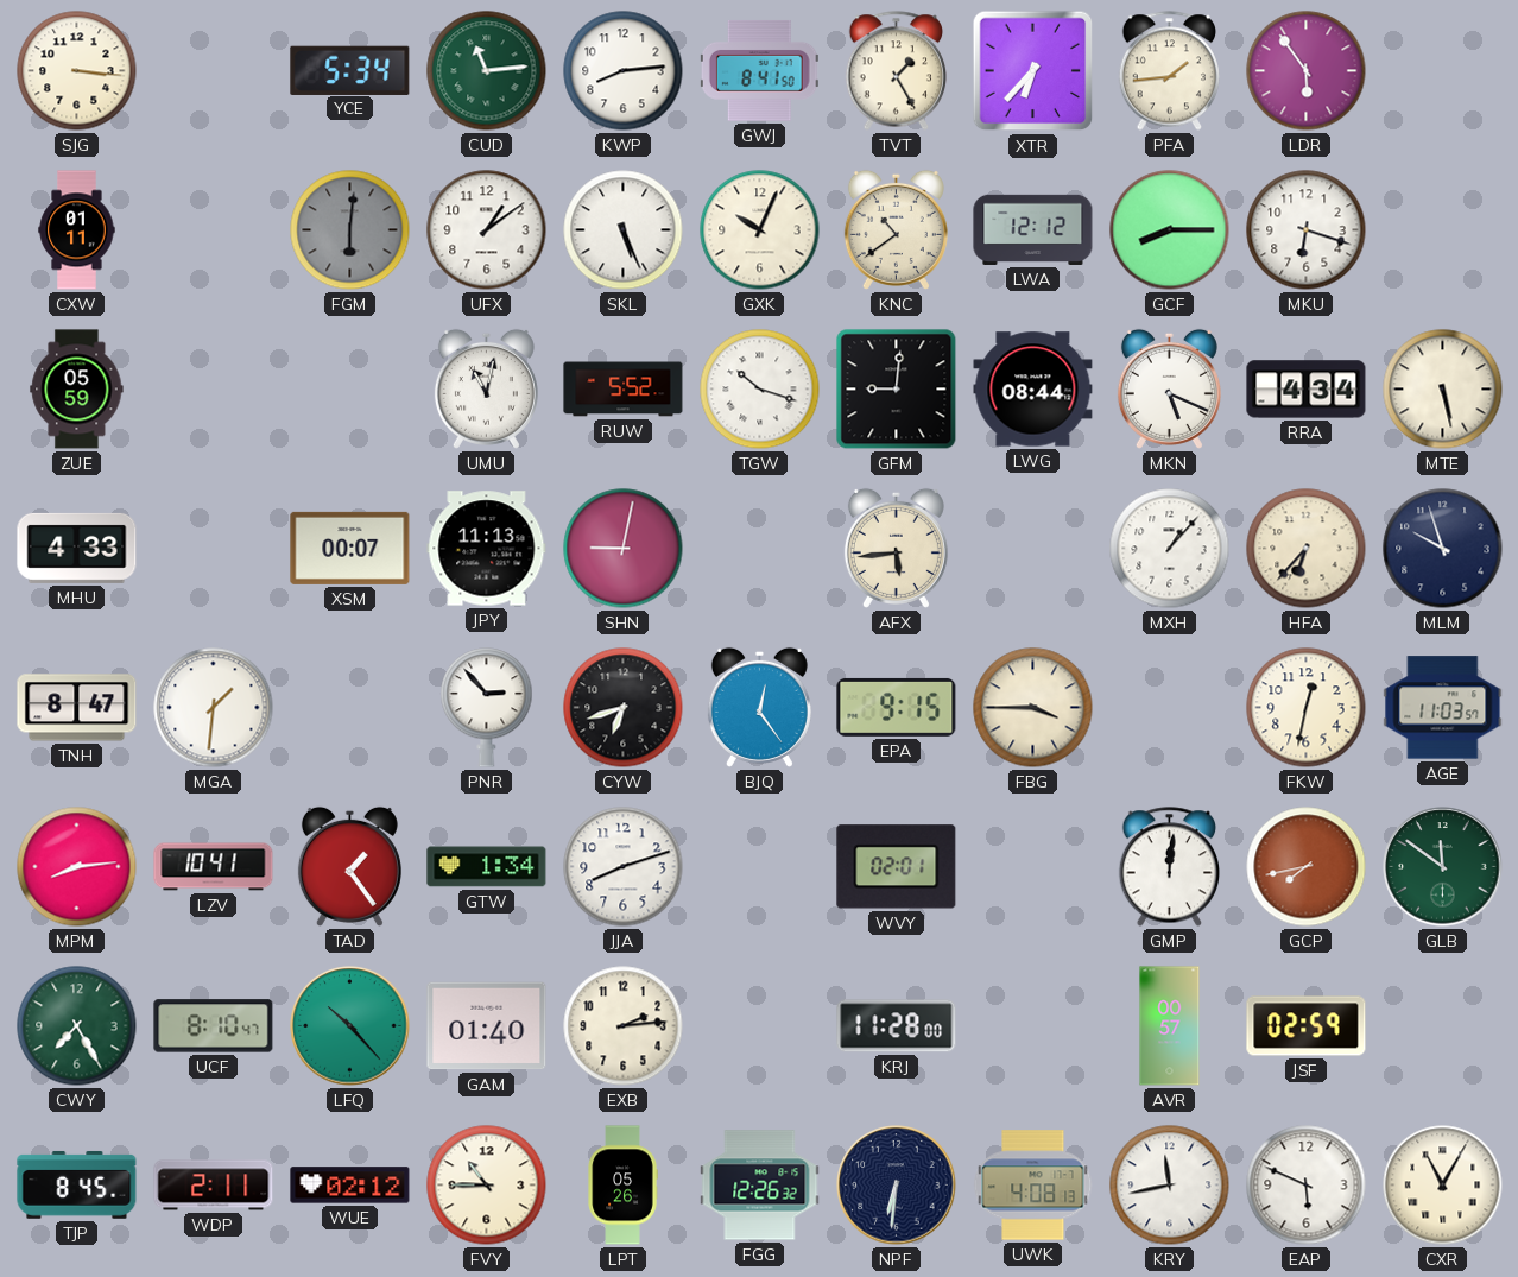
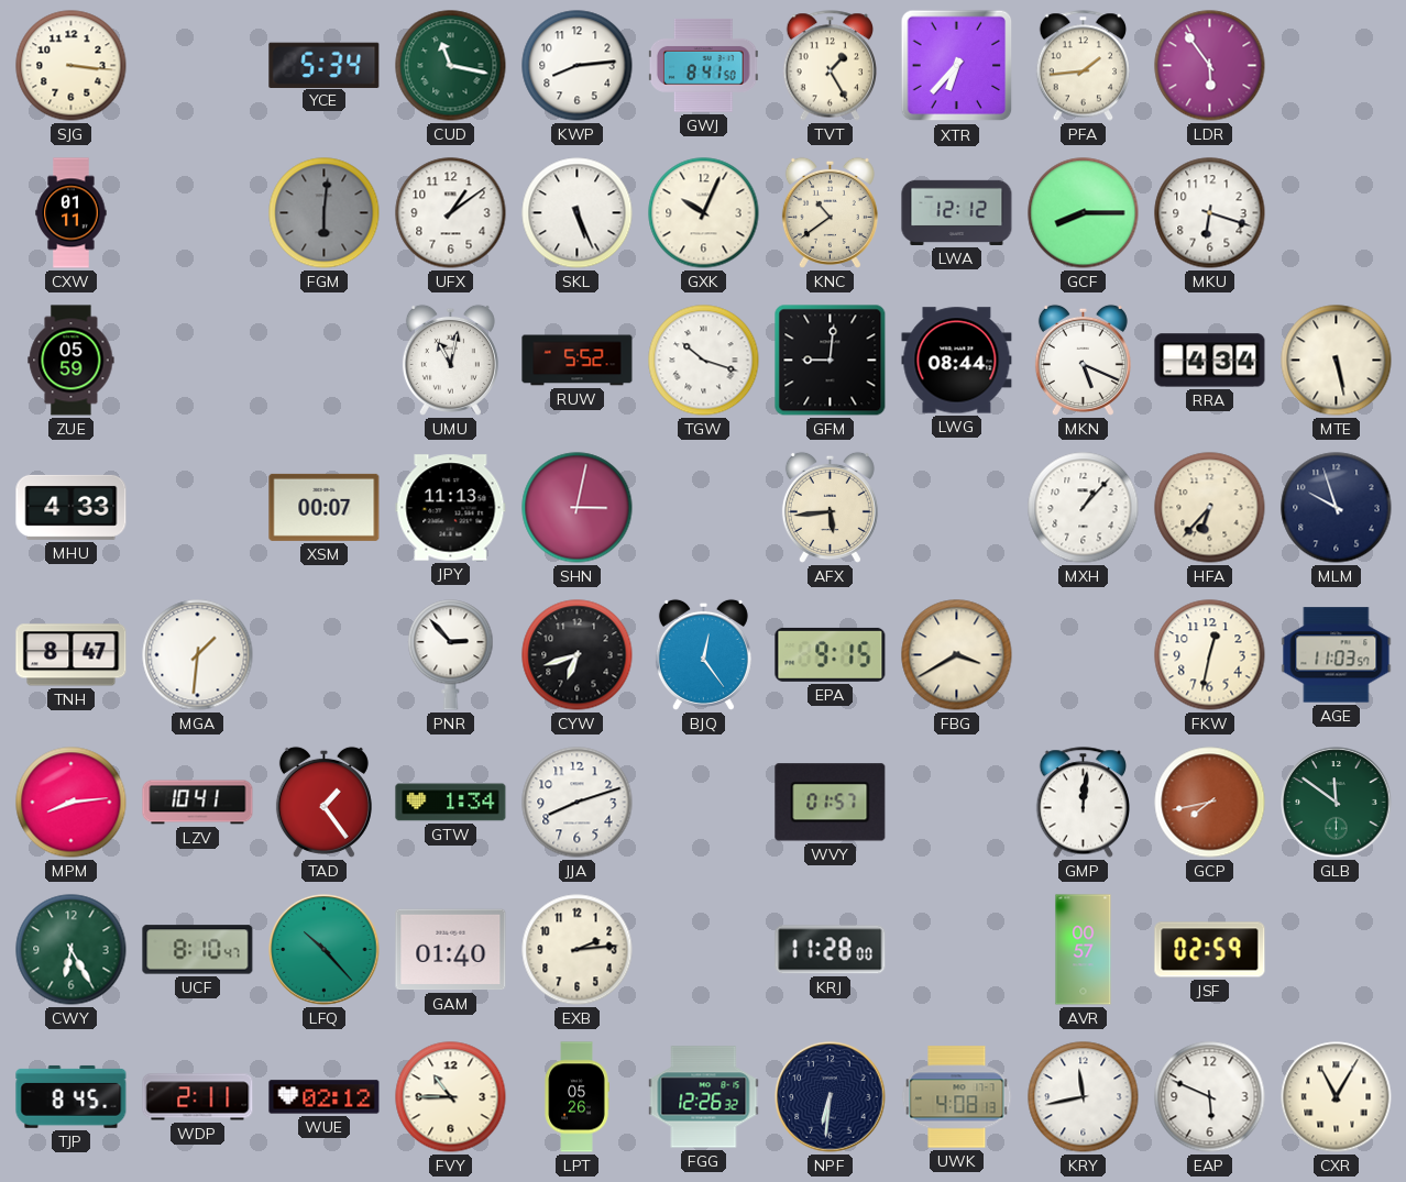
CUD: 11:14 -> 11:17
SHN: 9:02 -> 3:02
FBG: 3:45 -> 3:40
WVY: 02:01 -> 01:57
CWY: 7:25 -> 6:25
